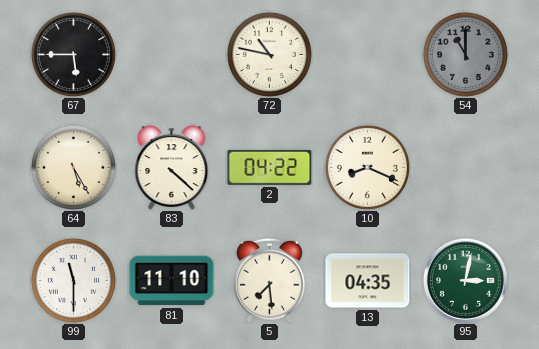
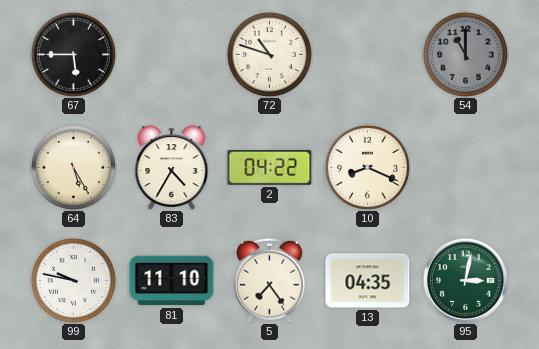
72: 10:47 -> 10:48
83: 4:22 -> 4:35
99: 11:30 -> 9:47
5: 7:29 -> 7:24
